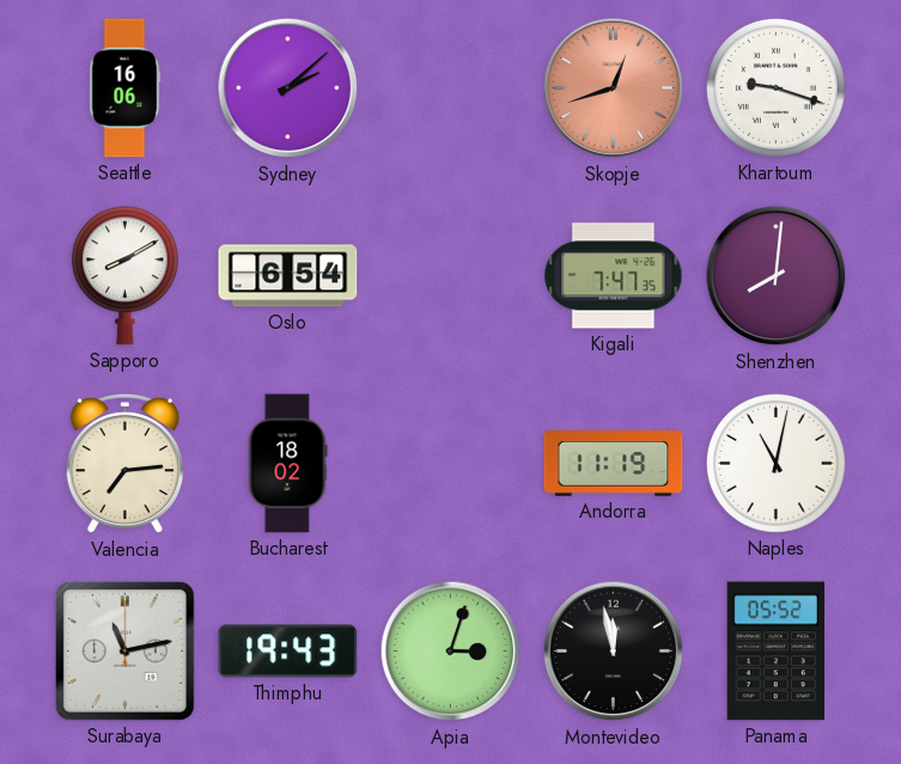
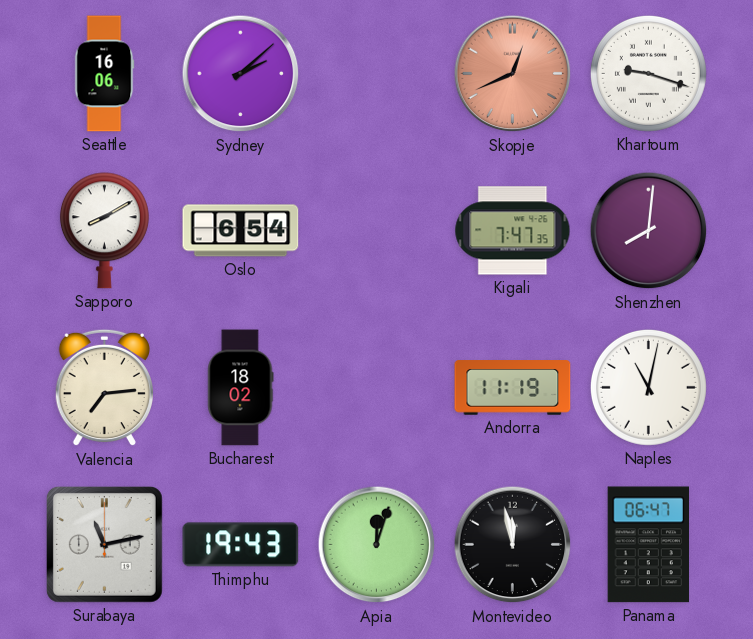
Skopje: 12:42 -> 12:41
Apia: 3:03 -> 12:03
Panama: 05:52 -> 06:47
